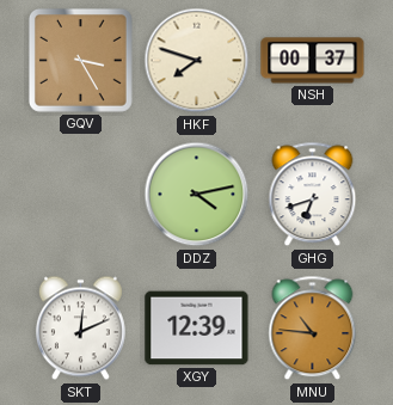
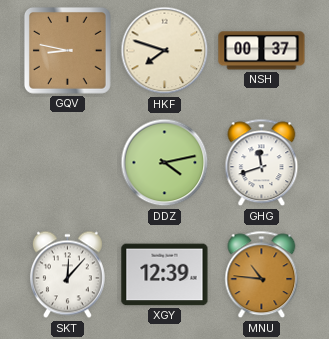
GQV: 3:25 -> 8:47
GHG: 6:42 -> 11:42
SKT: 12:11 -> 12:07
